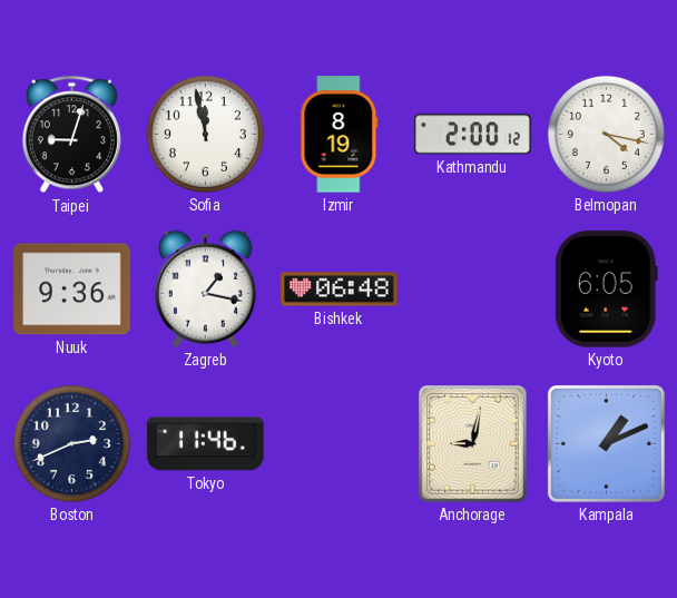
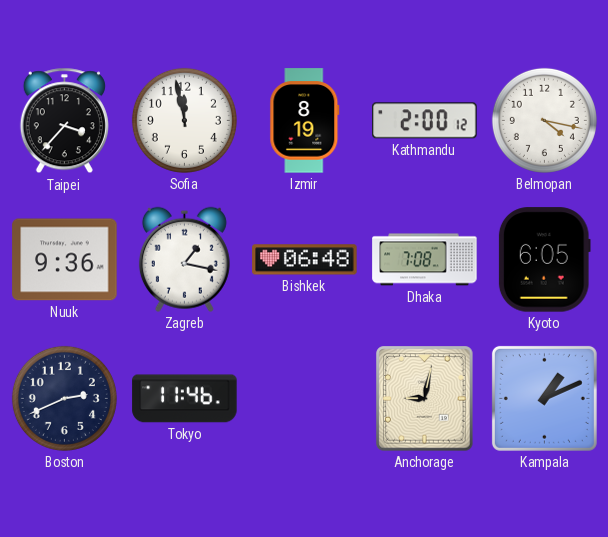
Taipei: 9:03 -> 3:37
Dhaka: none -> 7:08
